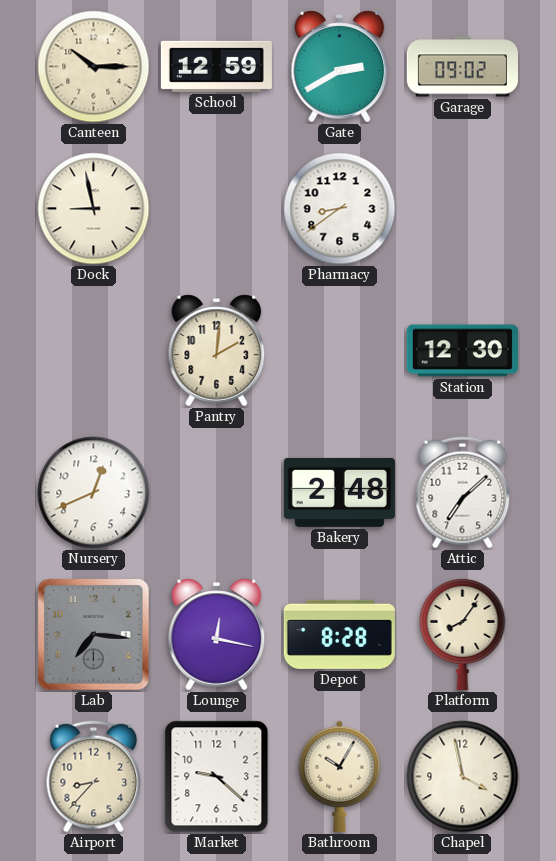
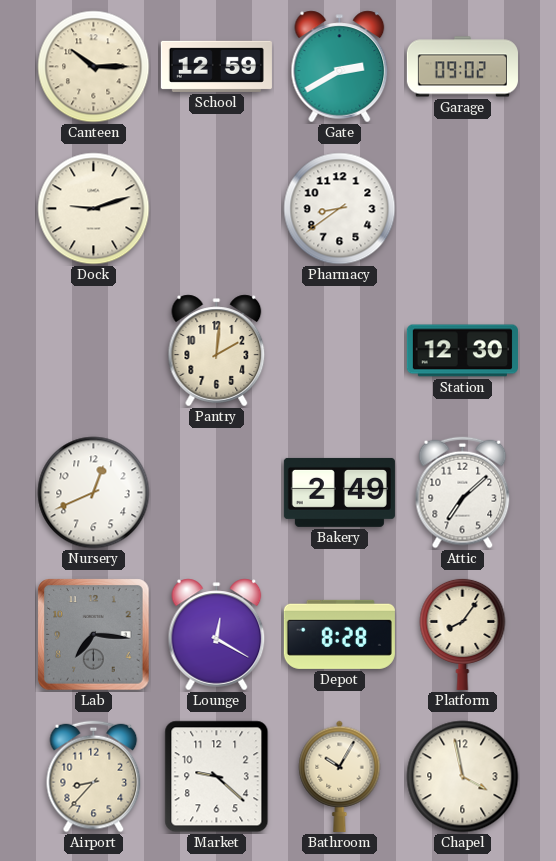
Dock: 8:58 -> 9:12
Bakery: 2:48 -> 2:49
Lounge: 12:17 -> 12:20
